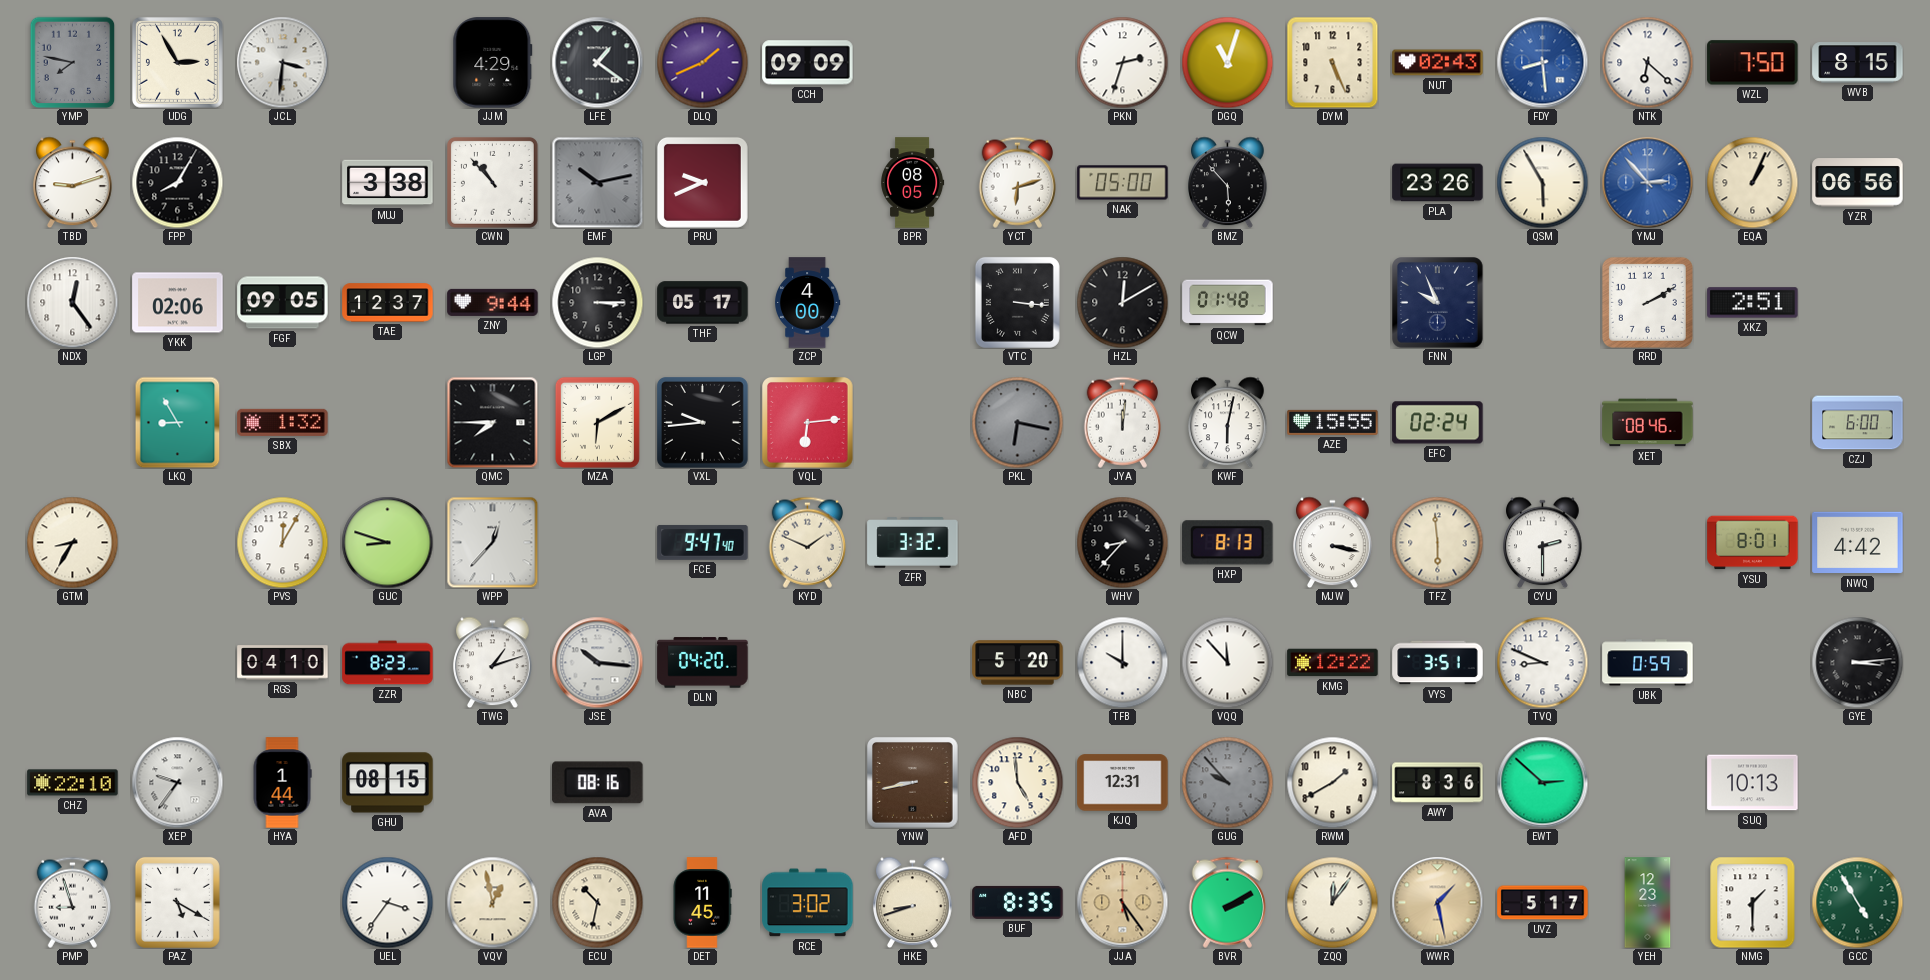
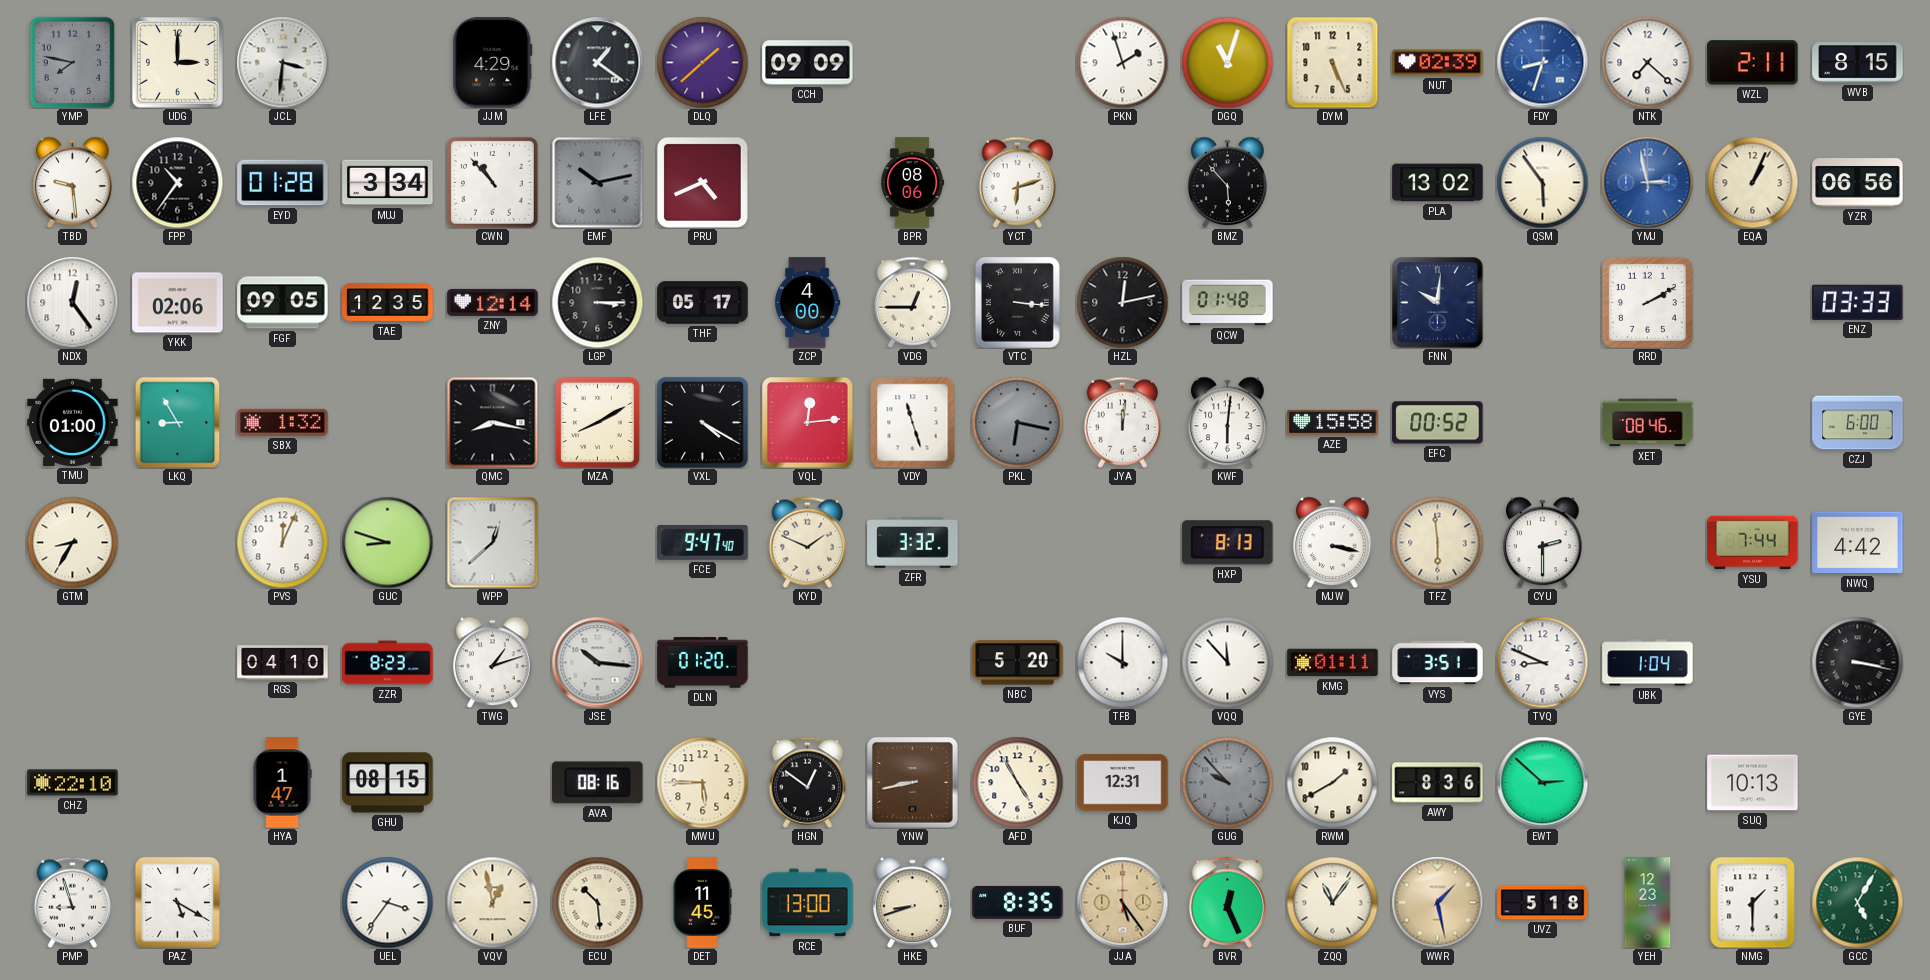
UDG: 2:55 -> 3:00
DLQ: 1:41 -> 1:38
PKN: 2:33 -> 1:57
NUT: 02:43 -> 02:39
FDY: 8:29 -> 8:33
NTK: 6:22 -> 7:22
WZL: 7:50 -> 2:11
TBD: 9:12 -> 9:29
FPP: 8:05 -> 10:36
EYD: none -> 01:28
MUJ: 3:38 -> 3:34
PRU: 9:41 -> 4:41
BPR: 08:05 -> 08:06
NAK: 05:00 -> none
PLA: 23:26 -> 13:02
QSM: 5:55 -> 5:54
YMJ: 2:53 -> 2:58
TAE: 12:37 -> 12:35
ZNY: 9:44 -> 12:14
VDG: none -> 12:45
HZL: 12:10 -> 12:13
FNN: 9:56 -> 10:01
XKZ: 2:51 -> none
ENZ: none -> 03:33
TMU: none -> 01:00
QMC: 7:45 -> 8:17
MZA: 6:10 -> 8:10
VXL: 9:44 -> 4:20
VQL: 6:14 -> 12:14
VDY: none -> 11:27
KWF: 6:02 -> 6:01
AZE: 15:55 -> 15:58
EFC: 02:24 -> 00:52
PVS: 12:05 -> 12:04
WPP: 12:37 -> 12:38
WHV: 8:37 -> none
YSU: 8:01 -> 7:44
DLN: 04:20 -> 01:20
KMG: 12:22 -> 01:11
UBK: 0:59 -> 1:04
GYE: 3:14 -> 3:17
XEP: 9:36 -> none
HYA: 1:44 -> 1:47
MWU: none -> 5:45
HGN: none -> 12:51
AFD: 4:59 -> 4:55
ECU: 10:32 -> 10:29
RCE: 3:02 -> 13:00
BVR: 2:10 -> 12:26
ZQQ: 12:06 -> 11:06
UVZ: 5:17 -> 5:18
GCC: 4:55 -> 5:05
